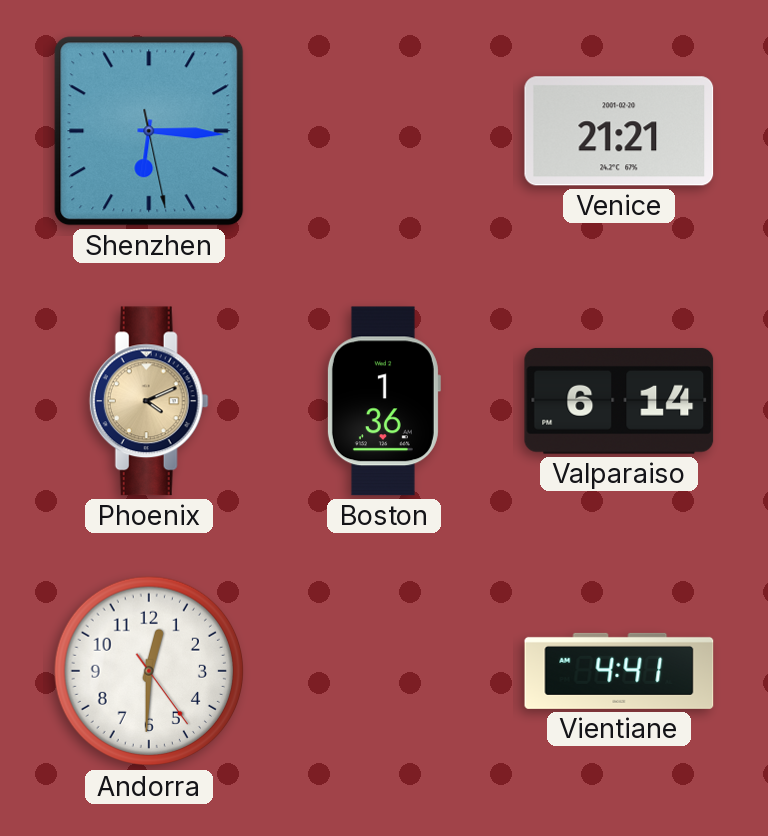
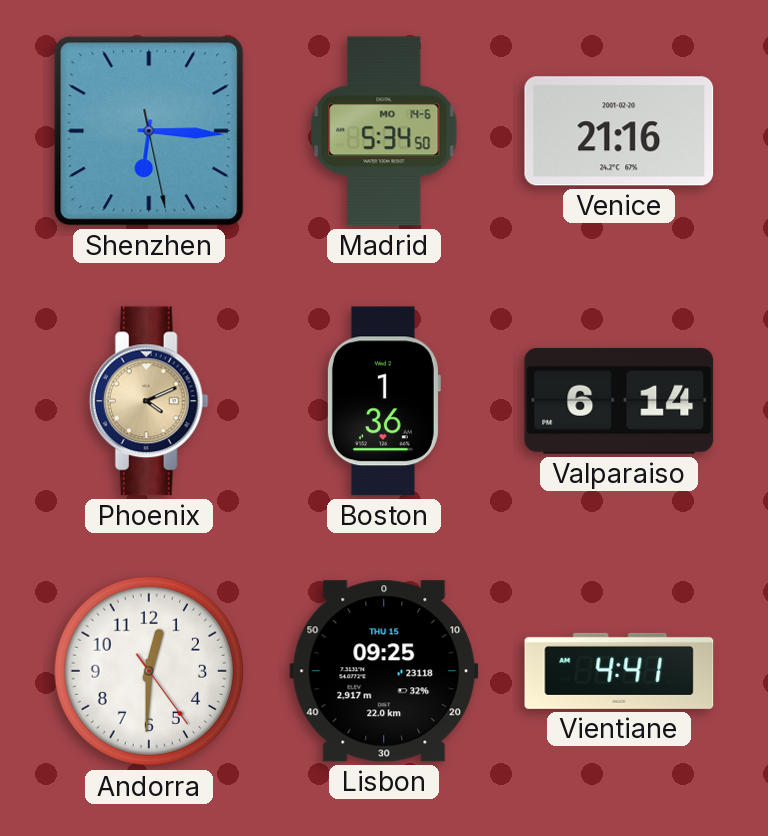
Madrid: none -> 5:34
Venice: 21:21 -> 21:16
Lisbon: none -> 09:25
